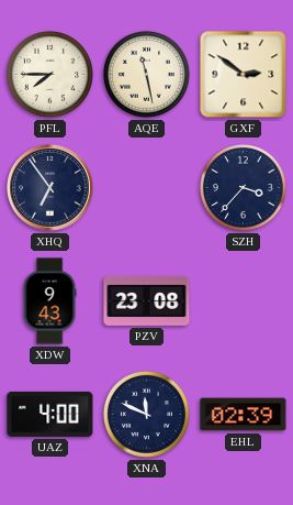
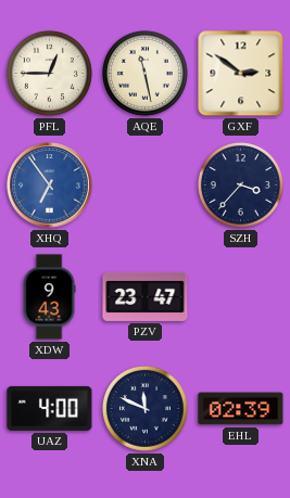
PFL: 7:45 -> 12:45
XHQ dial: navy -> blue
PZV: 23:08 -> 23:47
